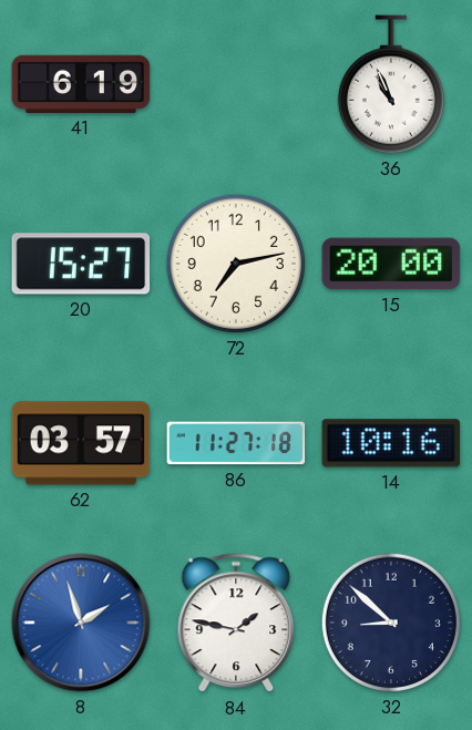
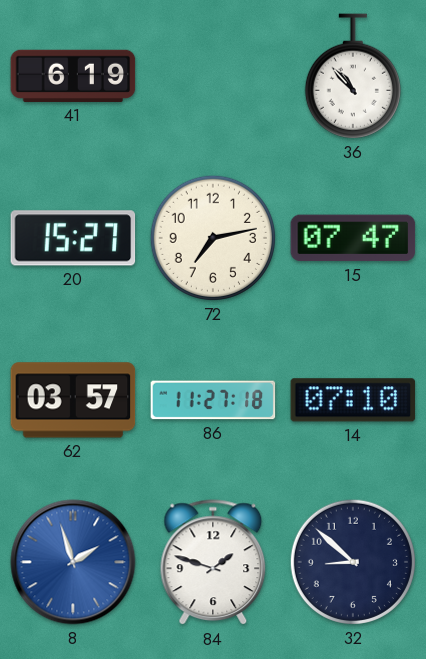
36: 10:56 -> 10:53
15: 20:00 -> 07:47
14: 10:16 -> 07:10
84: 1:47 -> 1:48
